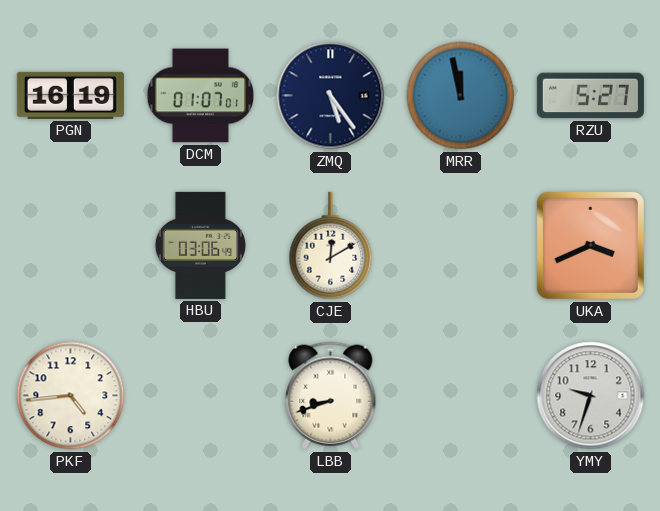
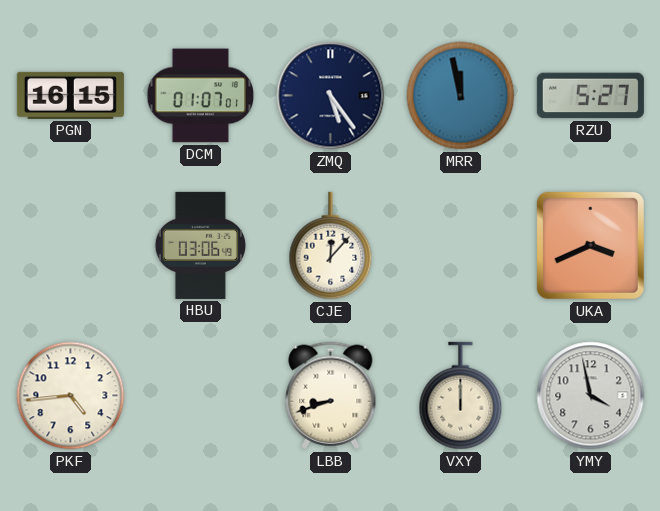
PGN: 16:19 -> 16:15
CJE: 12:10 -> 12:07
VXY: none -> 12:00
YMY: 9:33 -> 3:58
